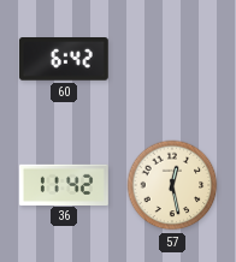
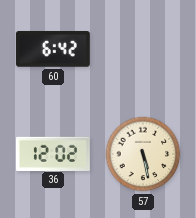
36: 11:42 -> 12:02
57: 12:28 -> 5:28
